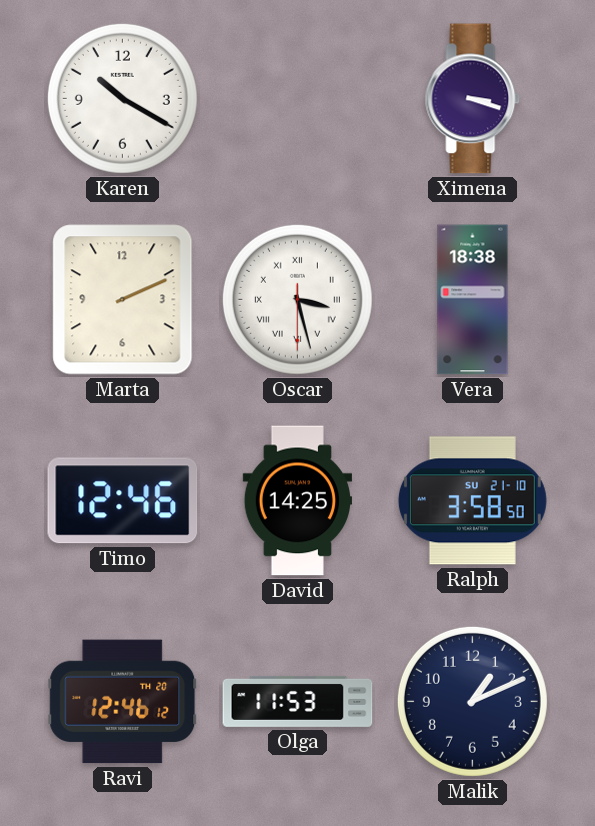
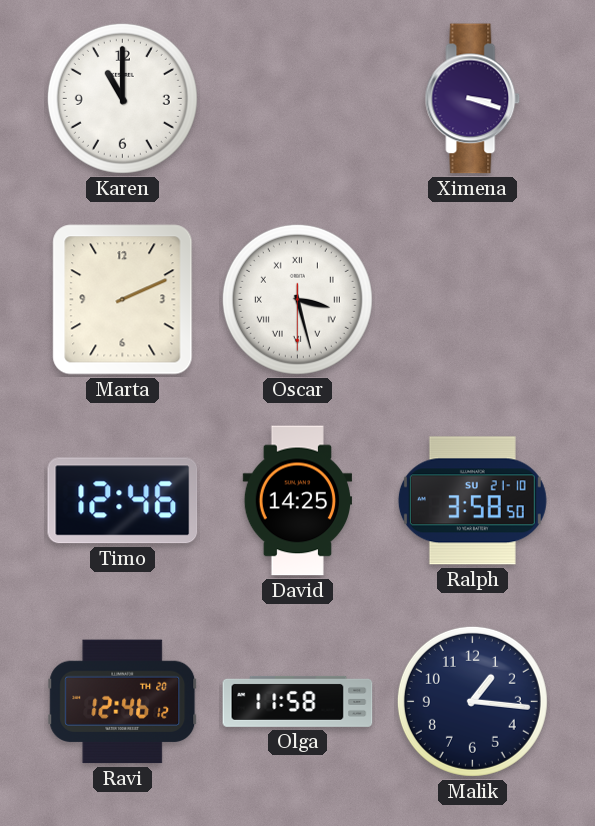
Karen: 10:20 -> 11:00
Vera: 18:38 -> none
Olga: 11:53 -> 11:58
Malik: 1:11 -> 1:16
